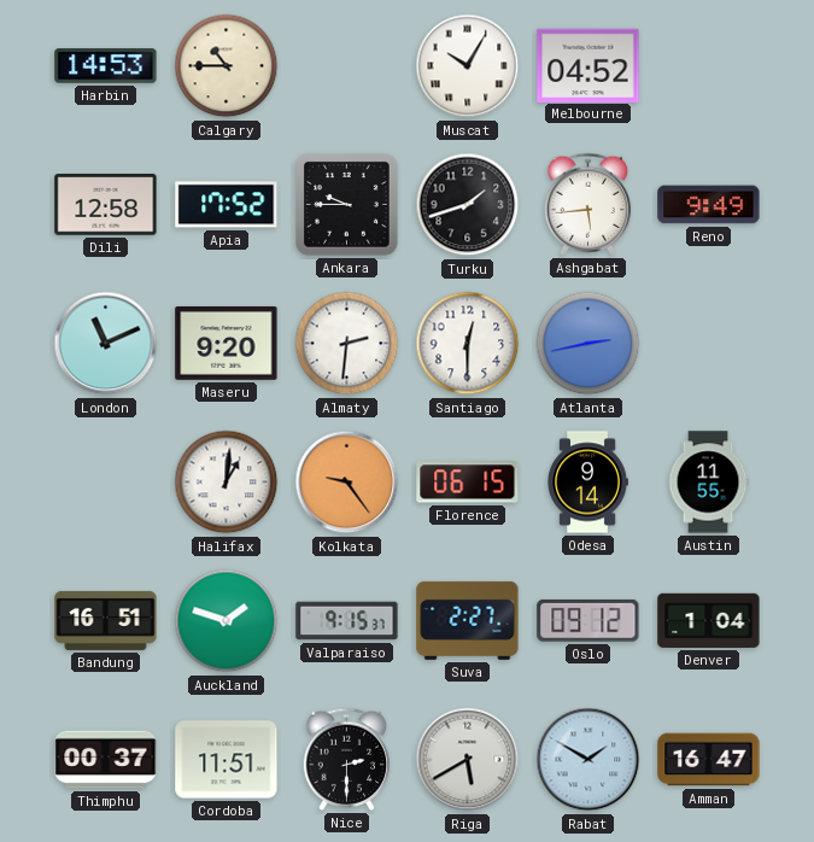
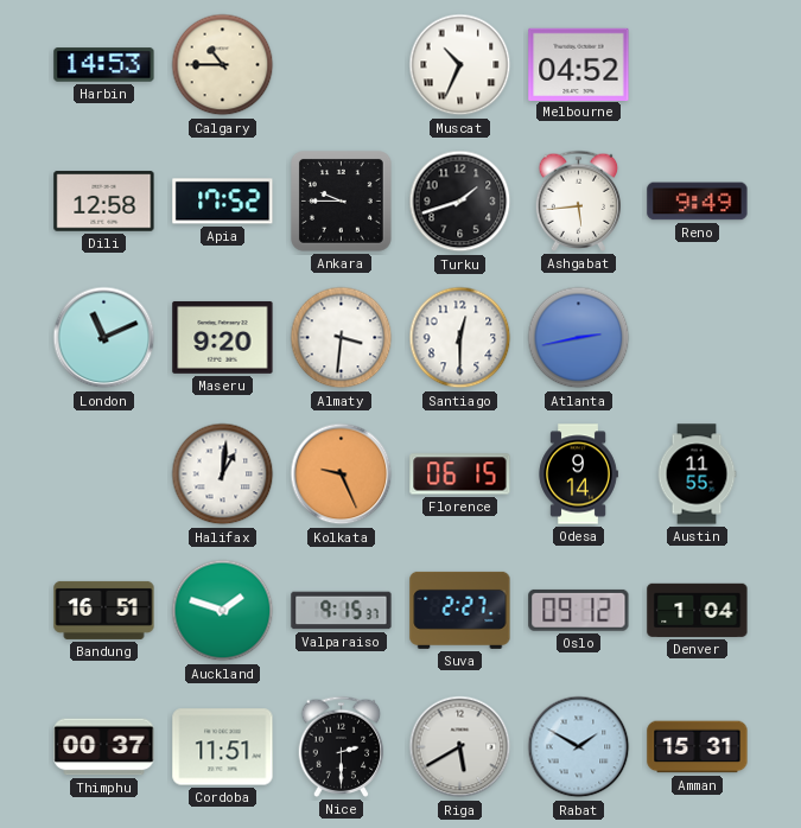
Muscat: 10:05 -> 10:34
Almaty: 2:31 -> 3:31
Kolkata: 9:24 -> 9:26
Amman: 16:47 -> 15:31
